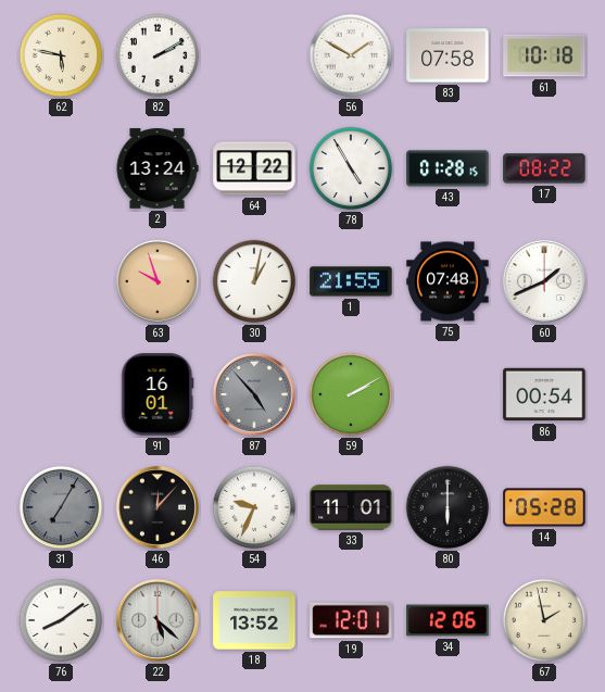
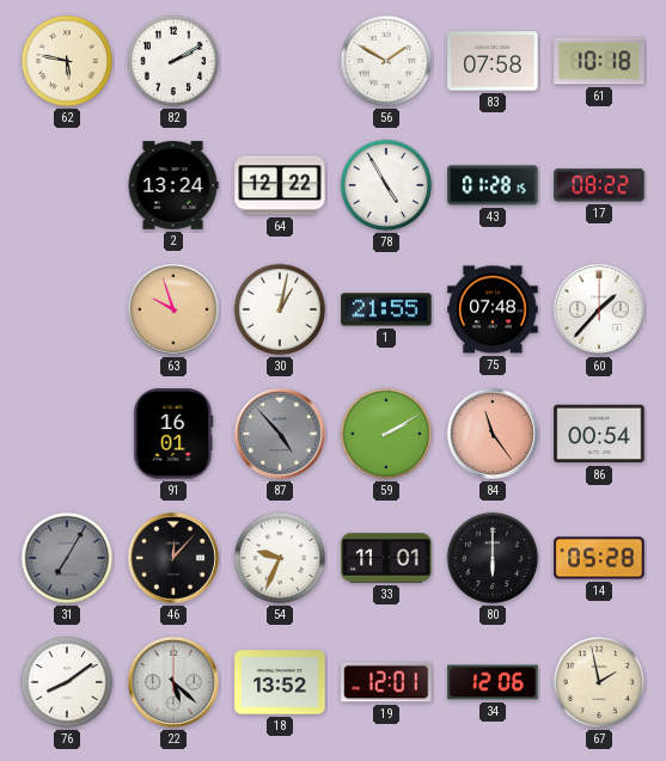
60: 1:41 -> 1:37
84: none -> 11:24
